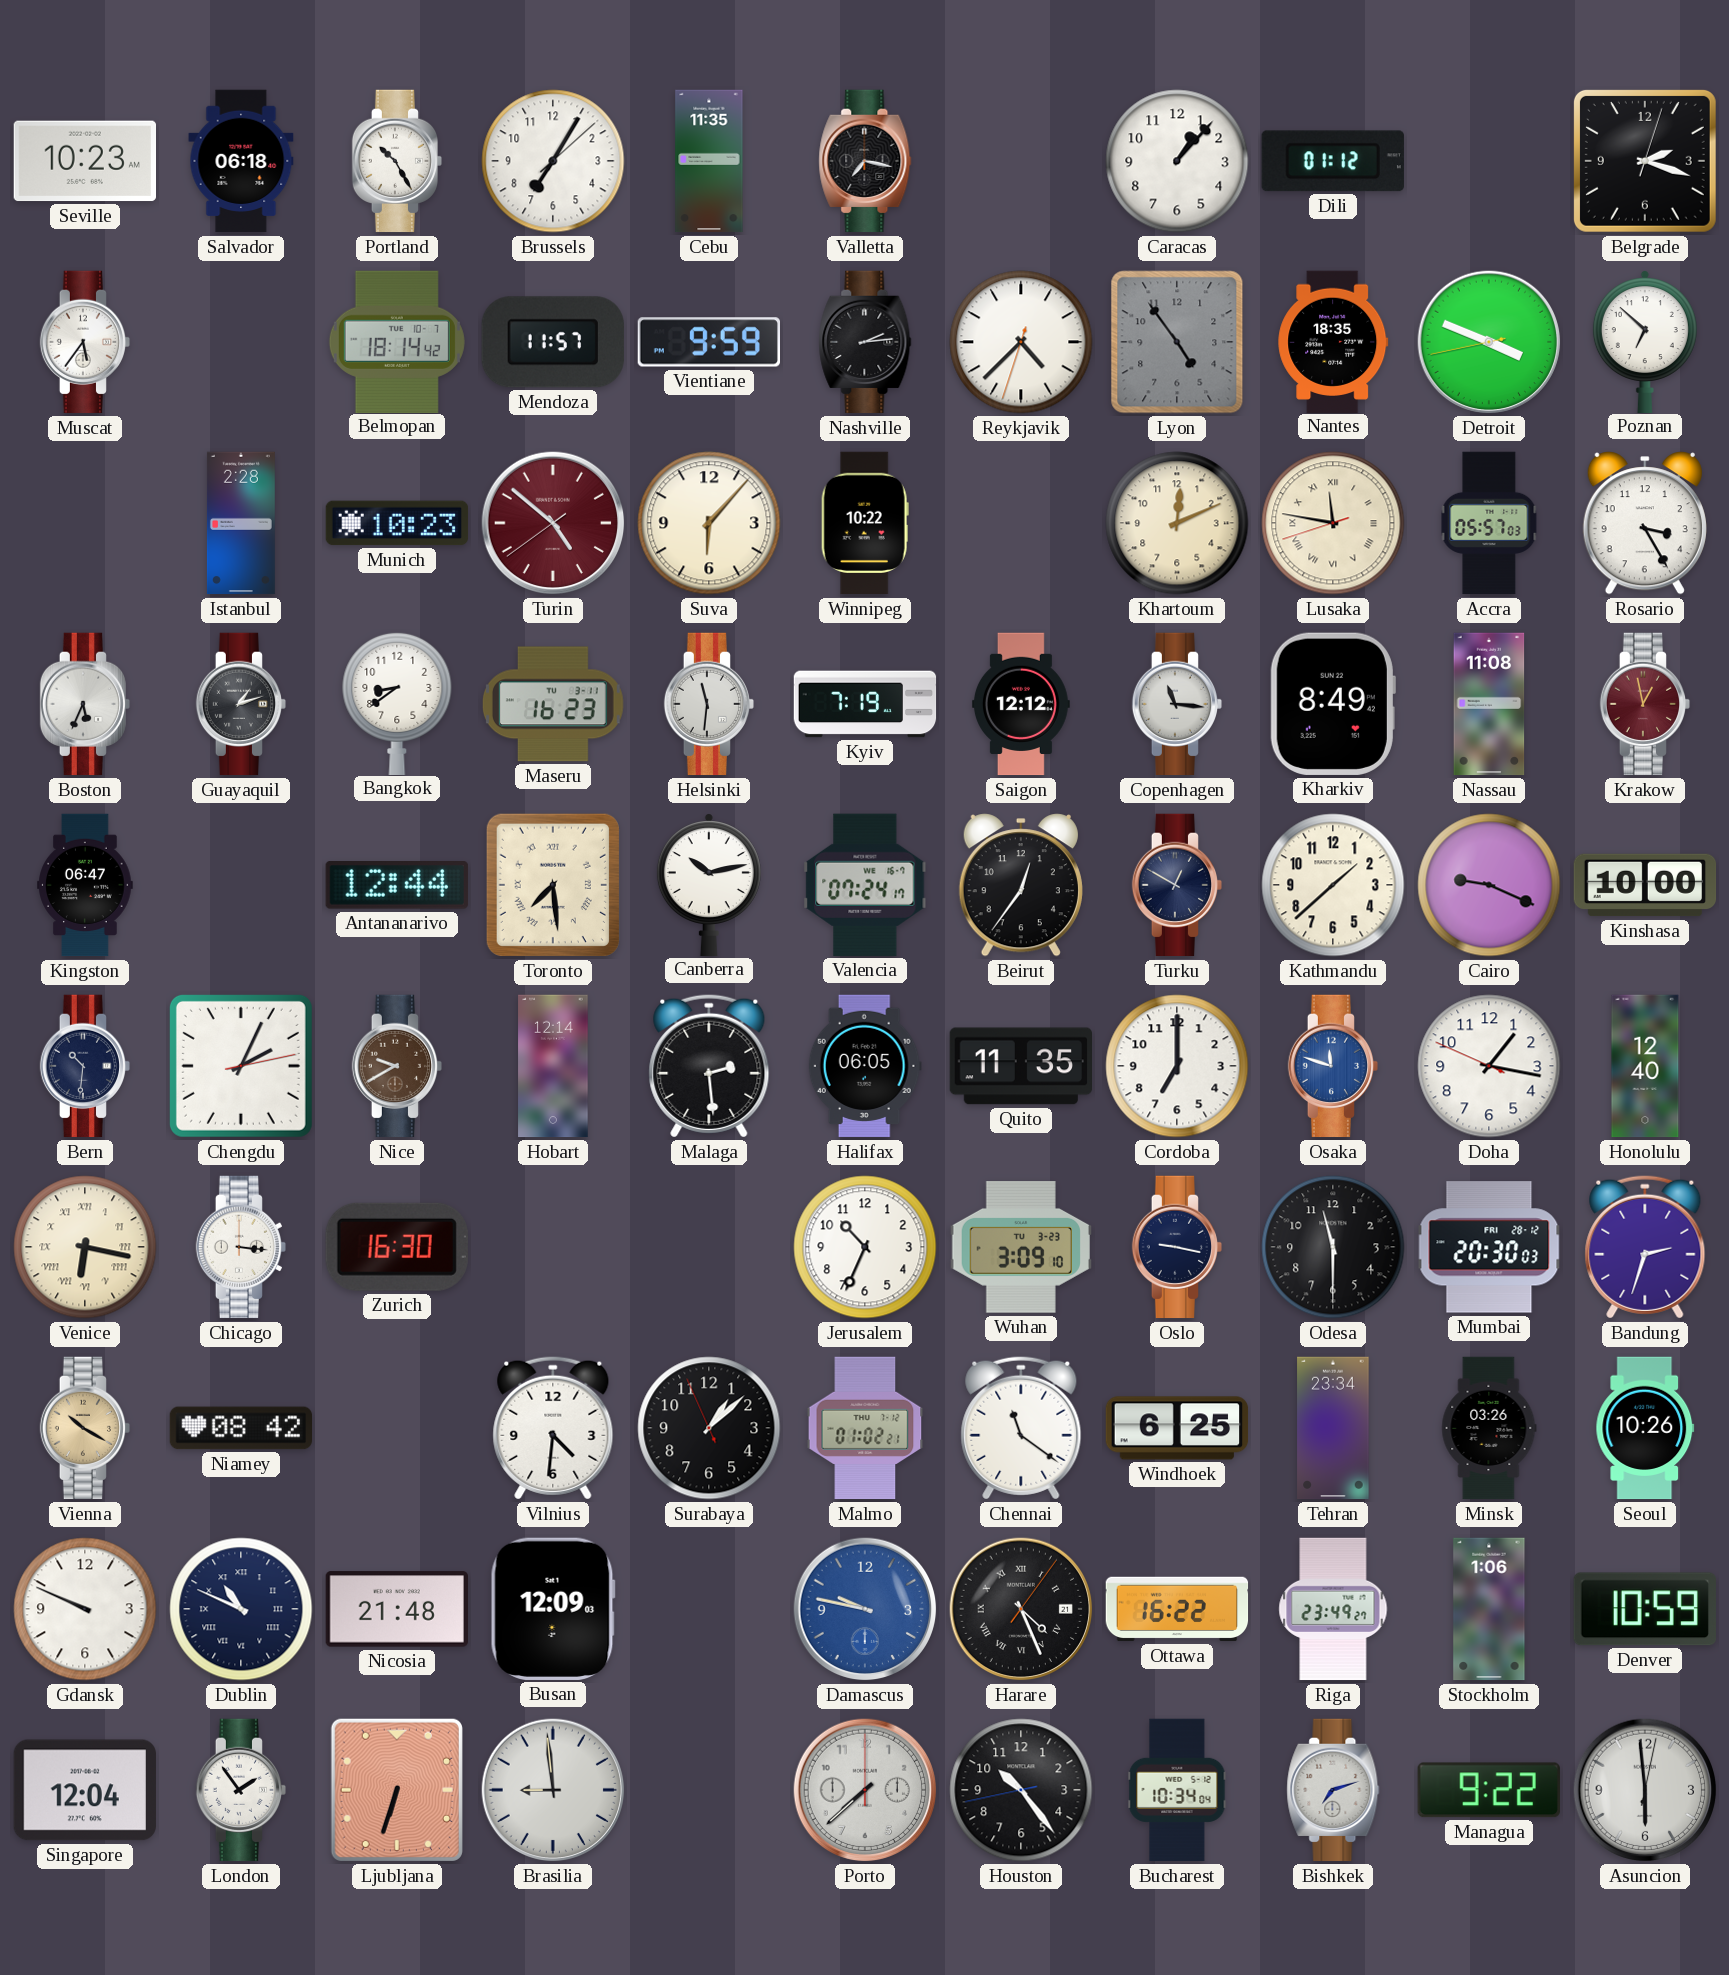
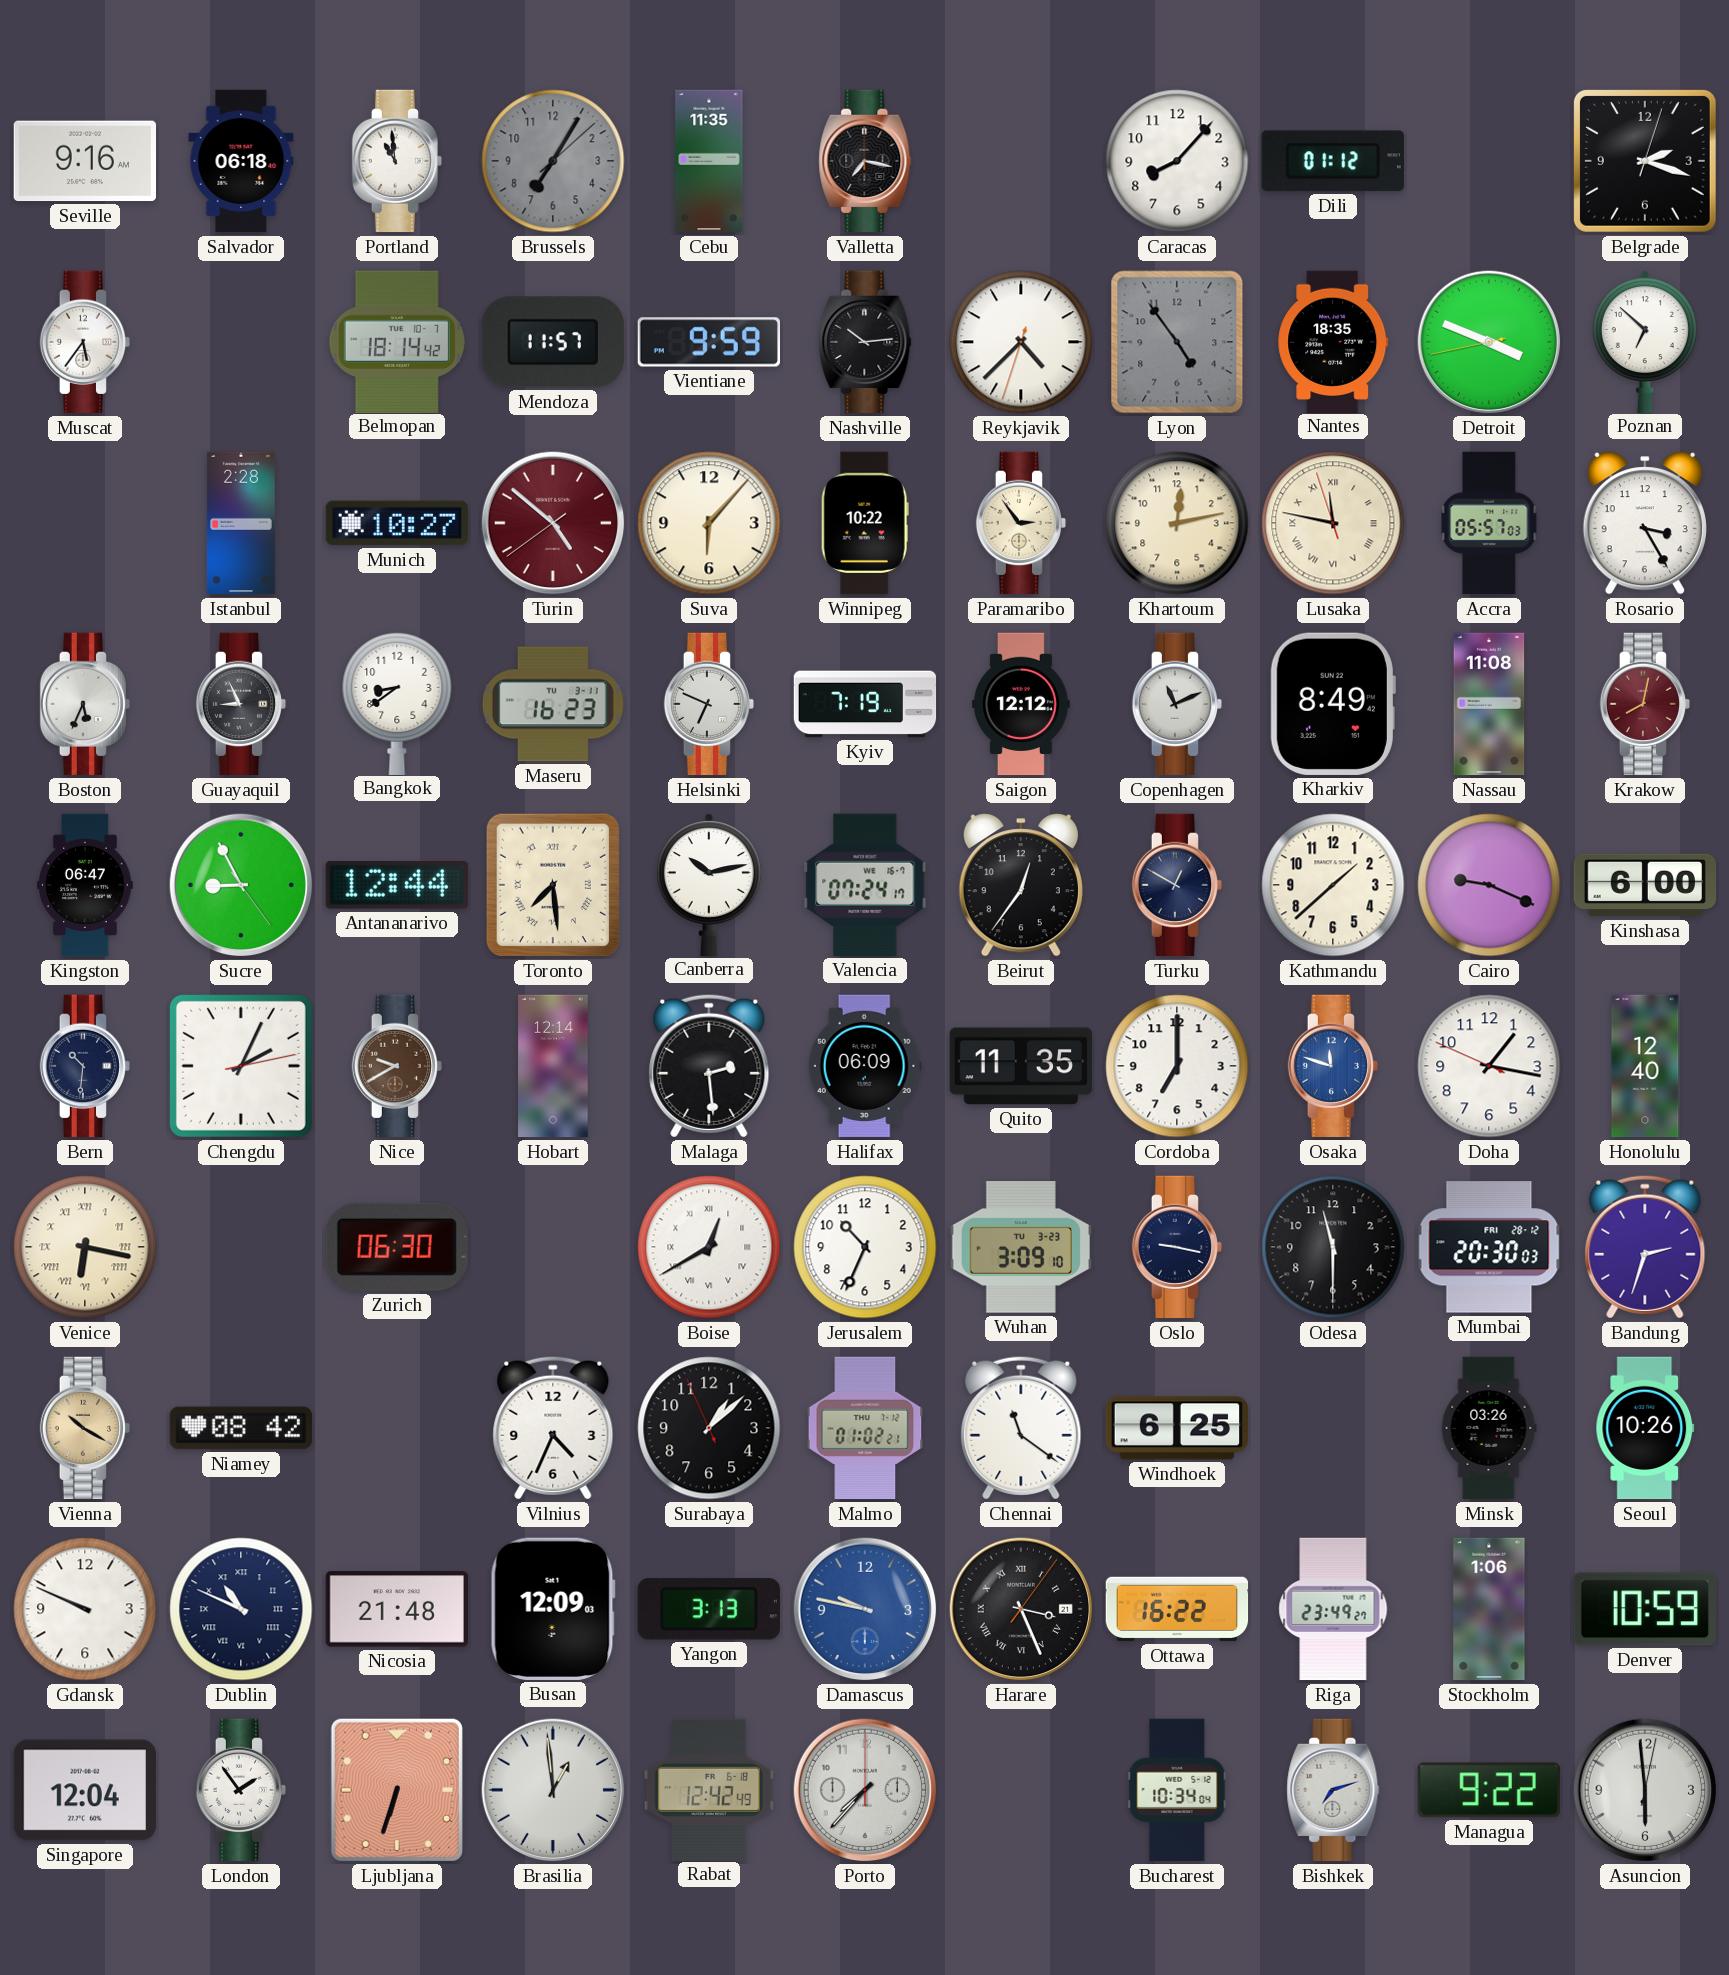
Seville: 10:23 -> 9:16
Portland: 10:25 -> 10:59
Brussels dial: white -> grey
Caracas: 1:07 -> 8:07
Nashville: 2:14 -> 10:14
Munich: 10:23 -> 10:27
Paramaribo: none -> 2:54
Khartoum: 12:11 -> 12:13
Lusaka: 11:46:42 -> 11:46:57
Guayaquil: 1:12 -> 8:56
Helsinki: 11:31 -> 6:49
Copenhagen: 11:16 -> 11:11
Krakow: 12:58 -> 8:02
Sucre: none -> 8:55
Kinshasa: 10:00 -> 6:00
Halifax: 06:05 -> 06:09
Chicago: 3:16 -> none
Zurich: 16:30 -> 06:30
Boise: none -> 12:40
Vilnius: 4:31 -> 4:34
Tehran: 23:34 -> none
Yangon: none -> 3:13
Harare: 4:26 -> 3:26
Brasilia: 8:59 -> 12:59
Rabat: none -> 12:42
Porto: 7:38 -> 7:37
Houston: 10:23 -> none
